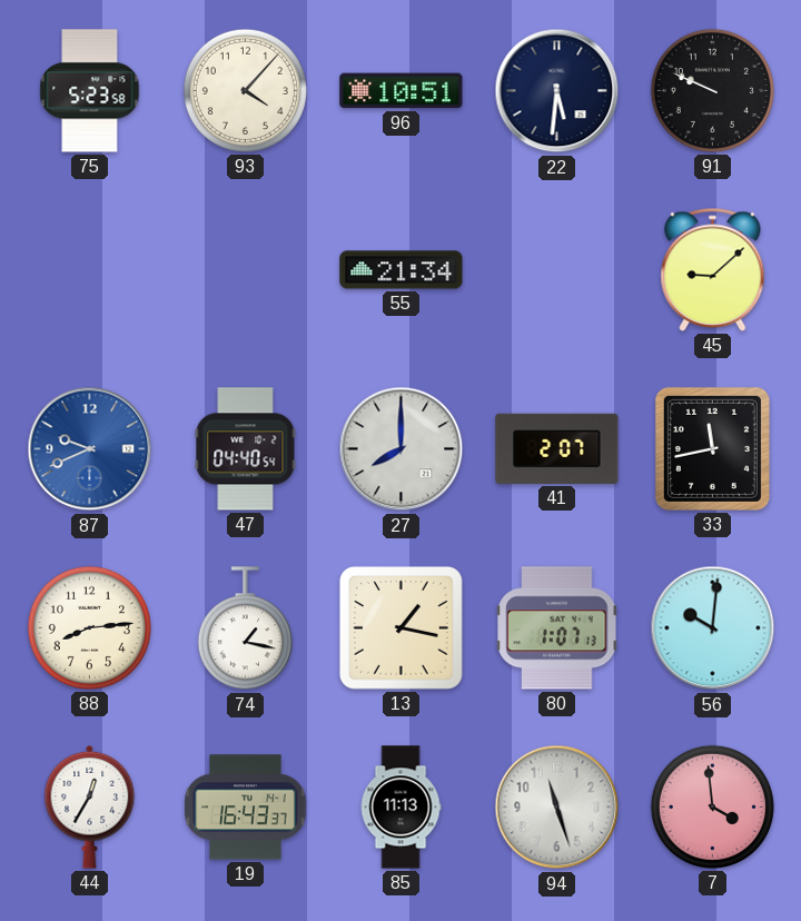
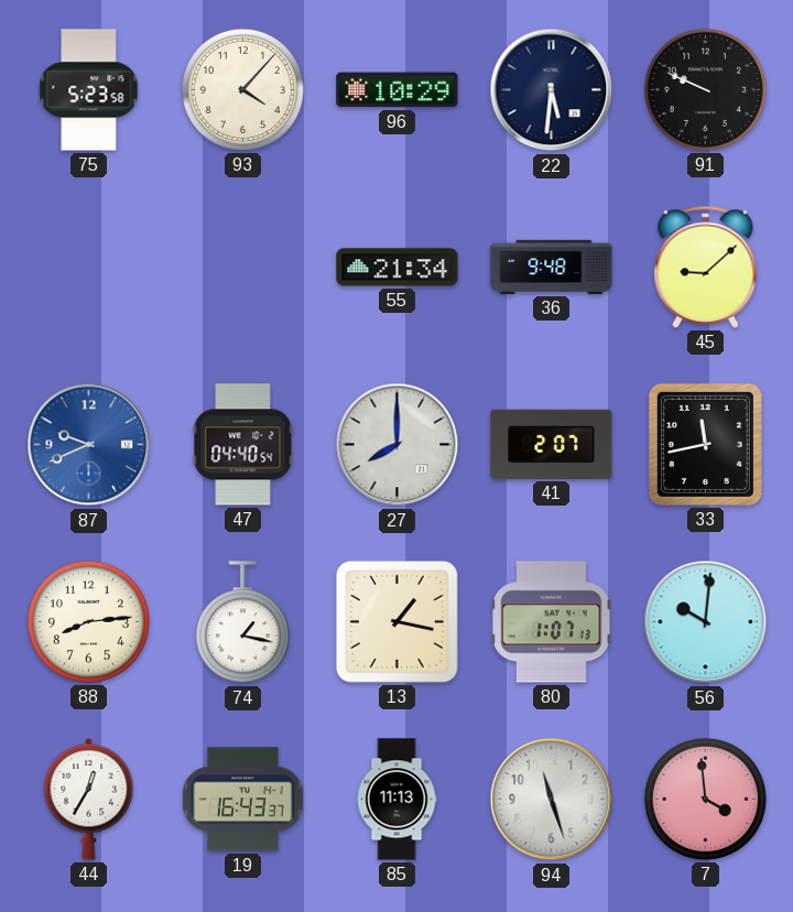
96: 10:51 -> 10:29
36: none -> 9:48
